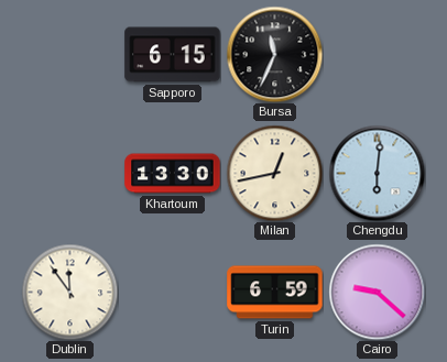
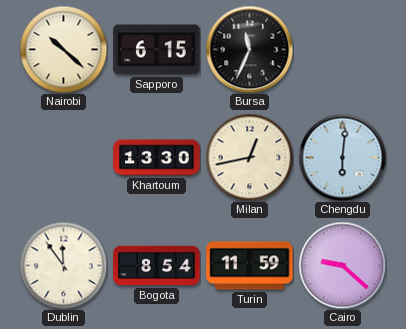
Nairobi: none -> 10:22
Bogota: none -> 8:54
Turin: 6:59 -> 11:59
